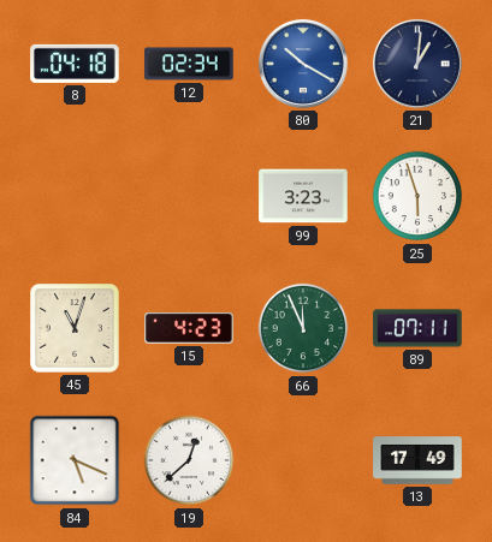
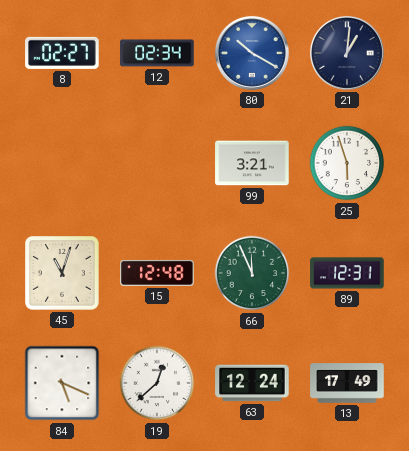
8: 04:18 -> 02:27
99: 3:23 -> 3:21
15: 4:23 -> 12:48
89: 07:11 -> 12:31
63: none -> 12:24
